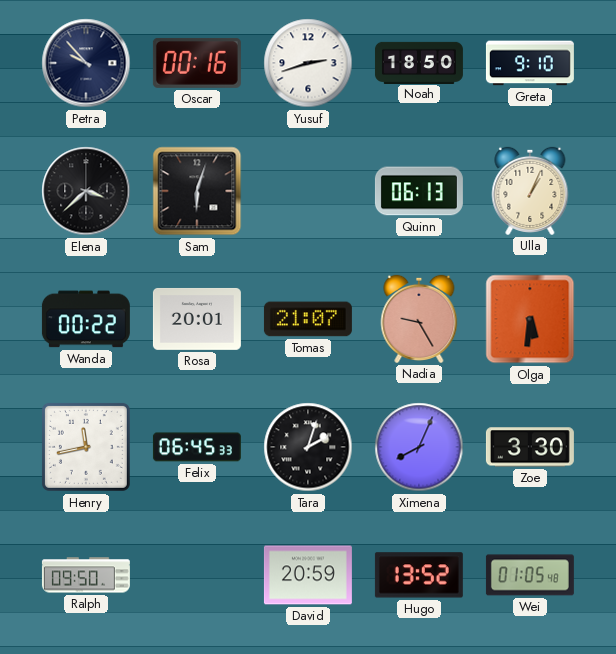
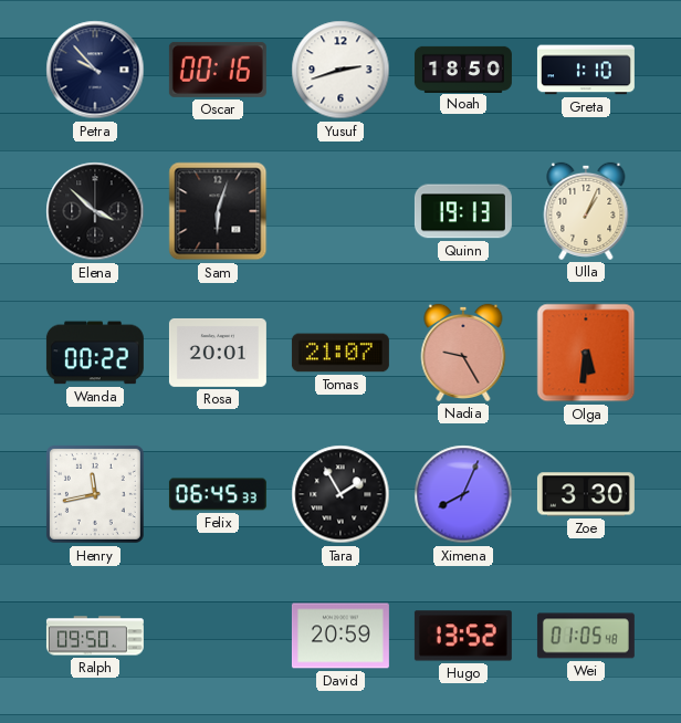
Greta: 9:10 -> 1:10
Elena: 3:38 -> 3:52
Quinn: 06:13 -> 19:13
Tara: 2:03 -> 1:55
